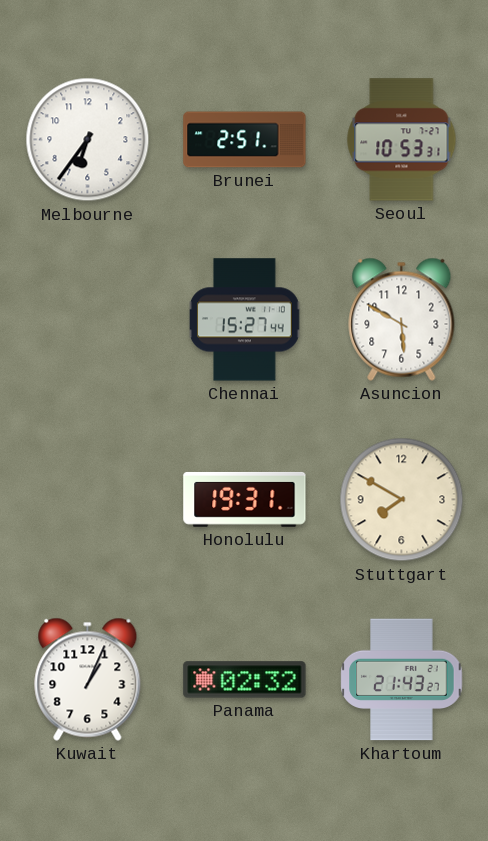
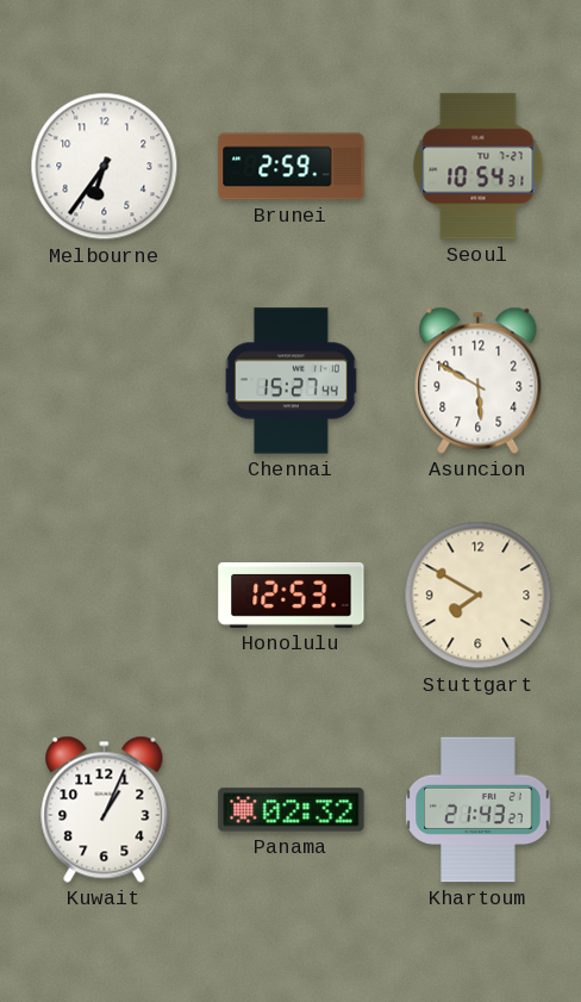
Brunei: 2:51 -> 2:59
Seoul: 10:53 -> 10:54
Honolulu: 19:31 -> 12:53
